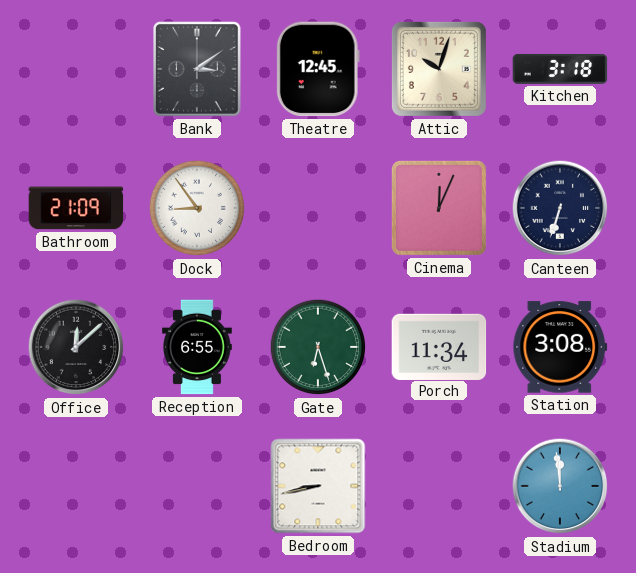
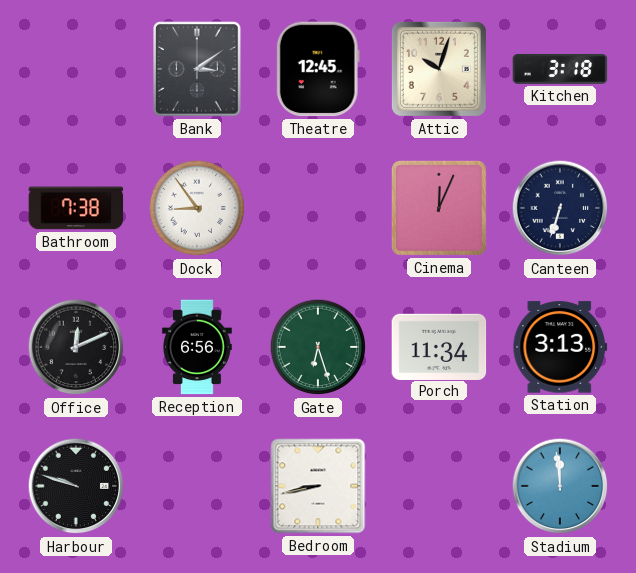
Bathroom: 21:09 -> 7:38
Office: 12:08 -> 12:11
Reception: 6:55 -> 6:56
Station: 3:08 -> 3:13
Harbour: none -> 9:48
